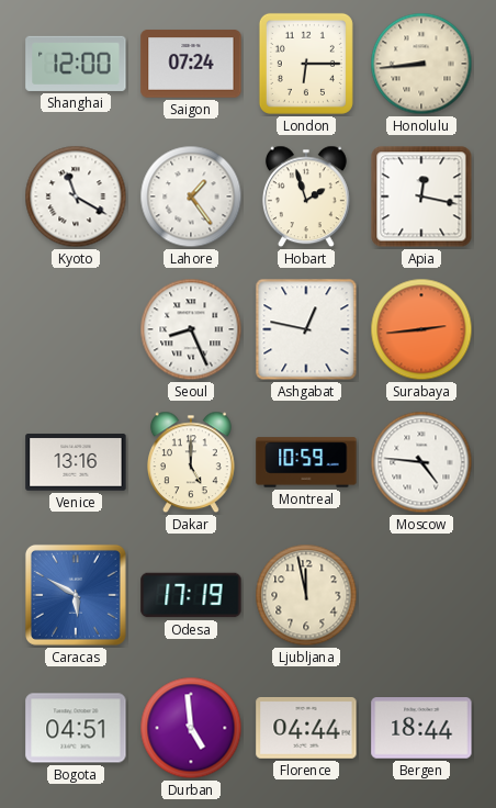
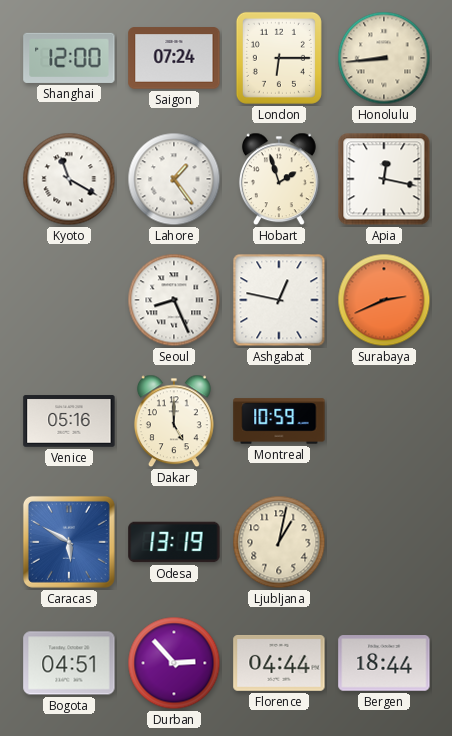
Surabaya: 2:44 -> 2:41
Venice: 13:16 -> 05:16
Moscow: 4:46 -> none
Odesa: 17:19 -> 13:19
Ljubljana: 11:58 -> 1:02
Durban: 4:59 -> 2:53
